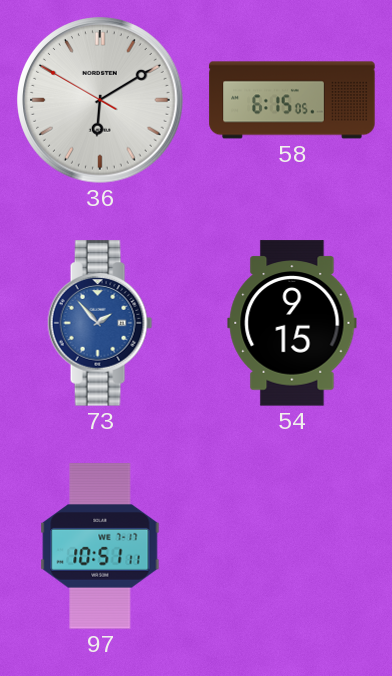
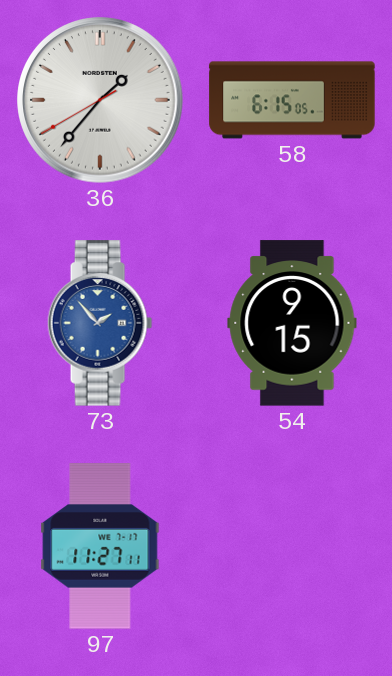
36: 6:09 -> 1:36
97: 10:51 -> 11:27
